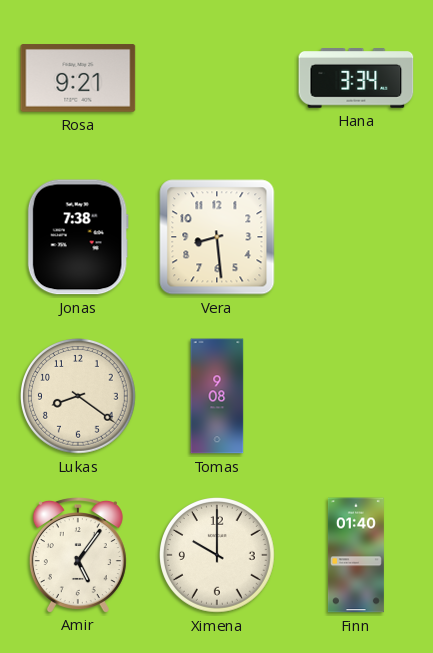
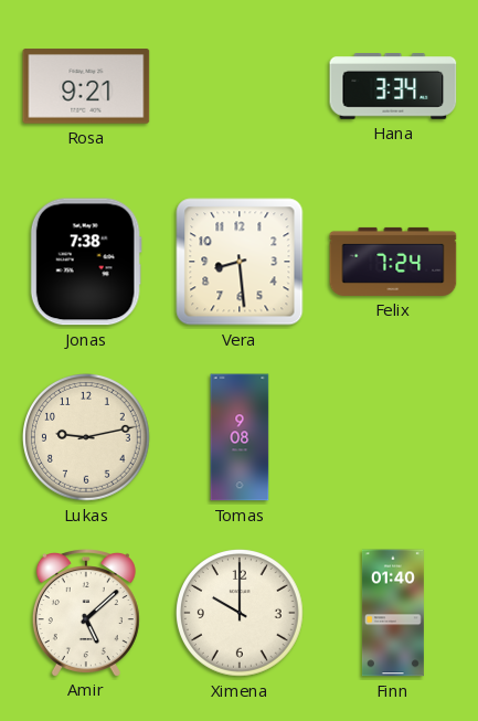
Felix: none -> 7:24
Lukas: 8:21 -> 9:13
Amir: 5:06 -> 5:08
